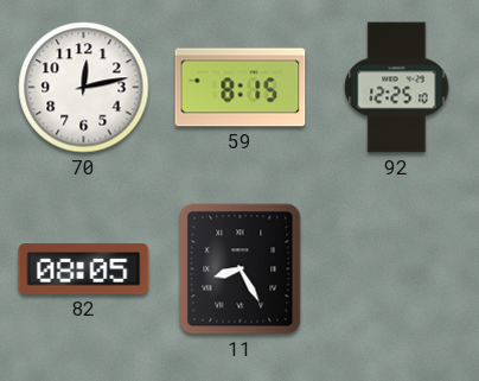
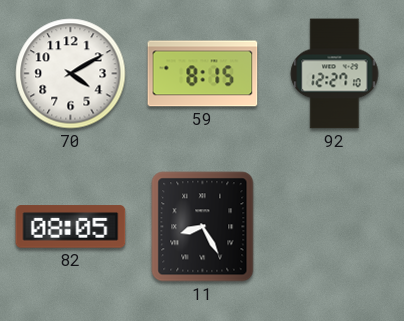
70: 12:13 -> 4:10
92: 12:25 -> 12:27
